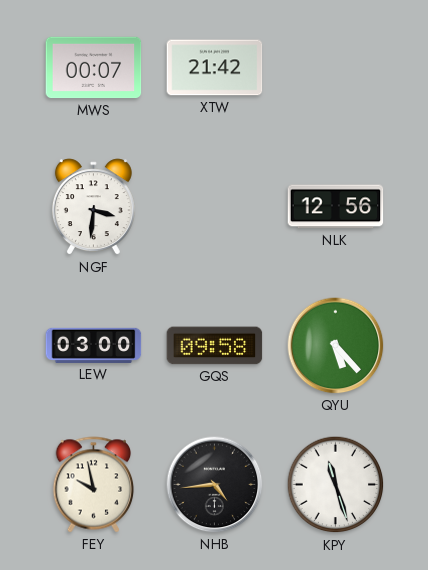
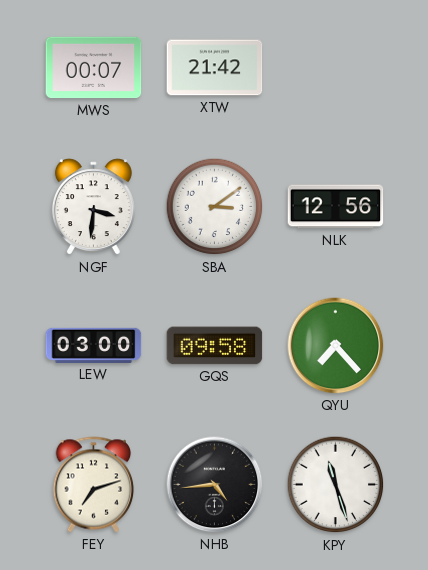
SBA: none -> 3:09
QYU: 5:23 -> 7:23
FEY: 9:58 -> 7:12
